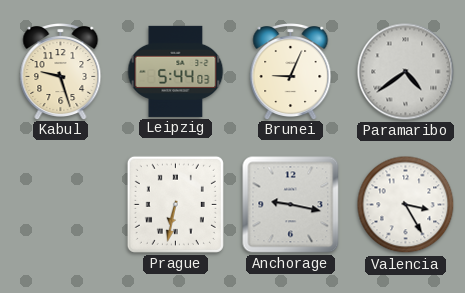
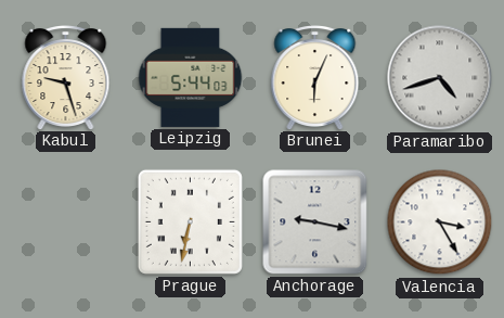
Brunei: 9:04 -> 6:04
Paramaribo: 4:39 -> 4:42
